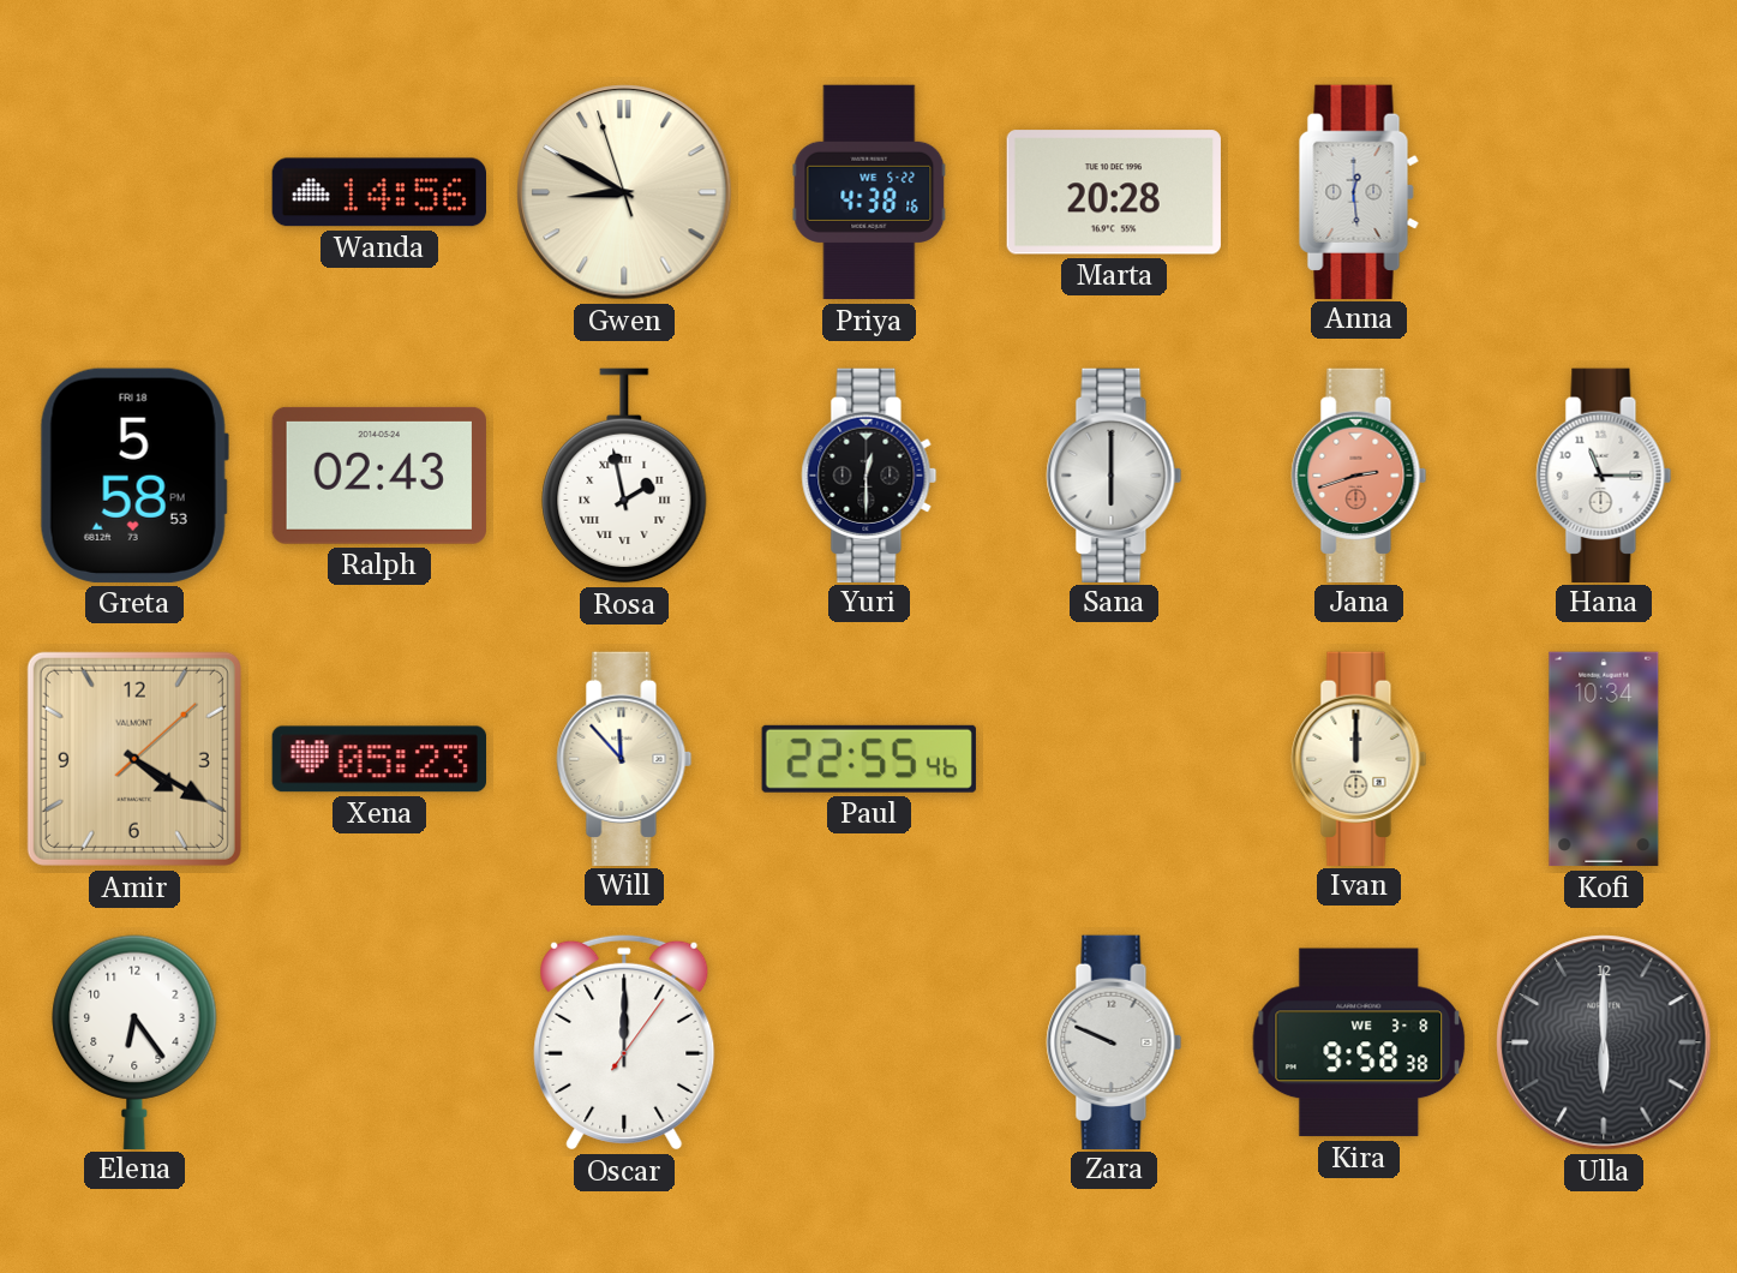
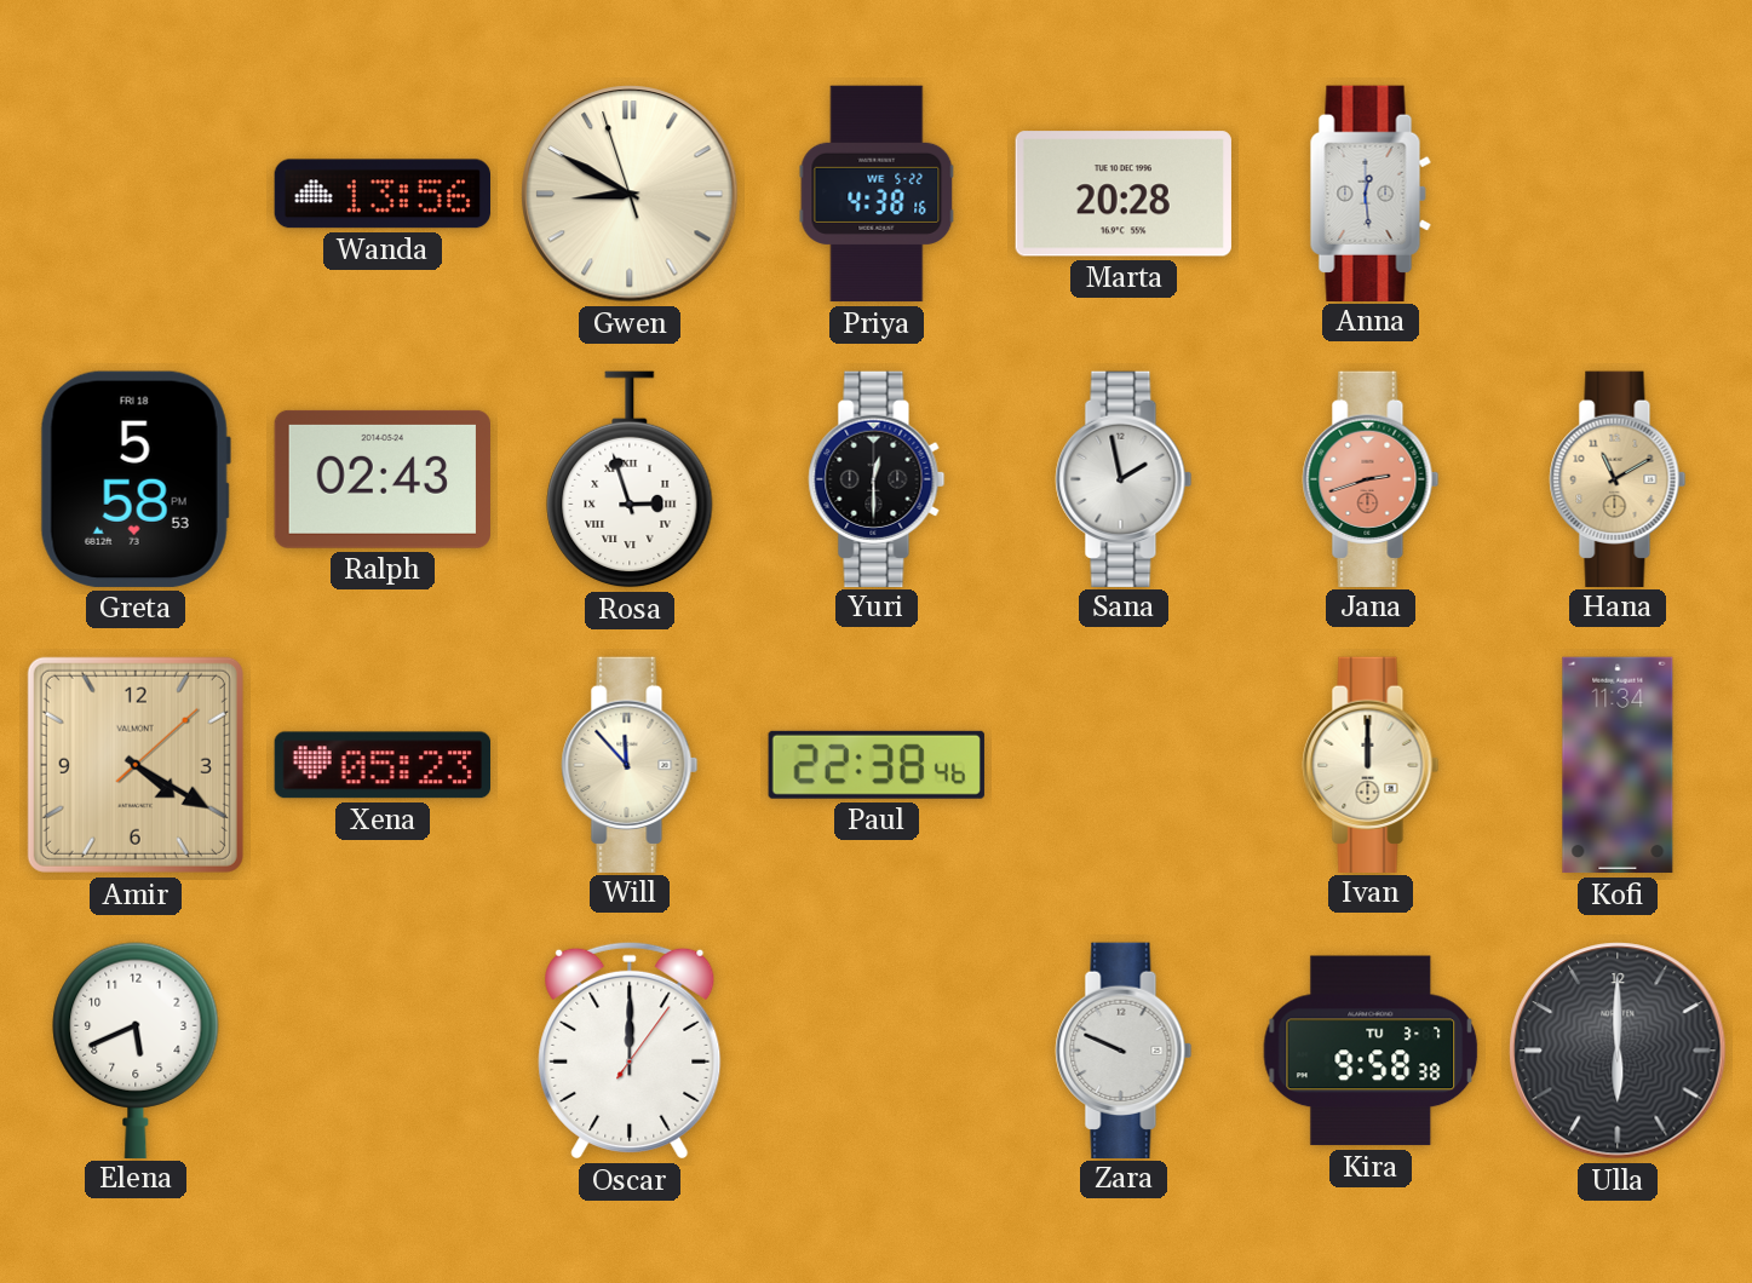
Wanda: 14:56 -> 13:56
Rosa: 1:58 -> 2:57
Sana: 6:00 -> 1:58
Hana: 11:15 -> 11:10
Hana dial: white -> champagne
Paul: 22:55 -> 22:38
Kofi: 10:34 -> 11:34
Elena: 6:24 -> 5:41
Kira date: WE 3-8 -> TU 3-7
